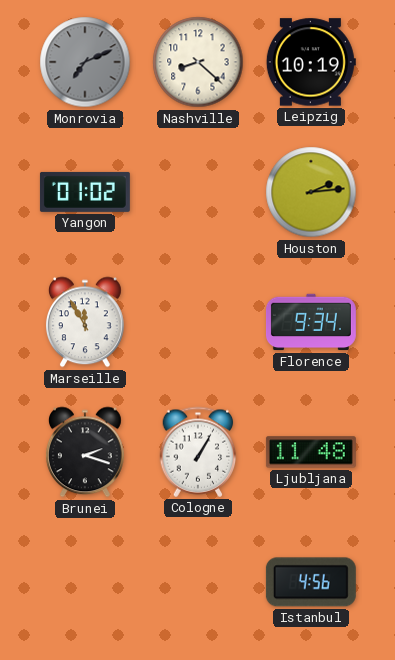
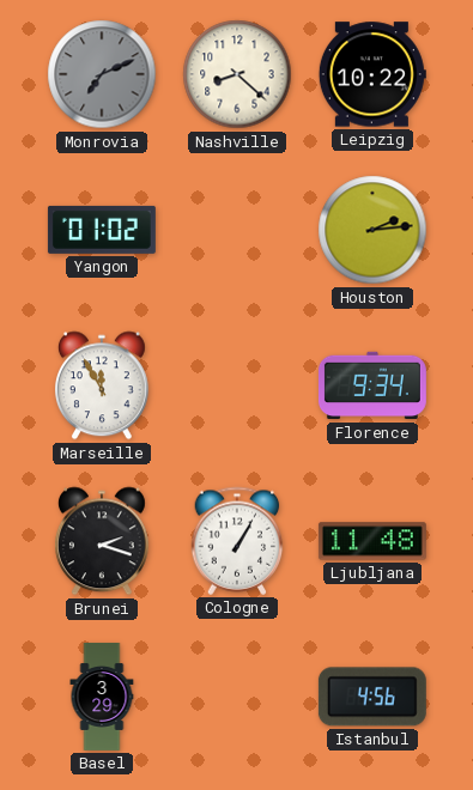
Leipzig: 10:19 -> 10:22
Basel: none -> 3:29
